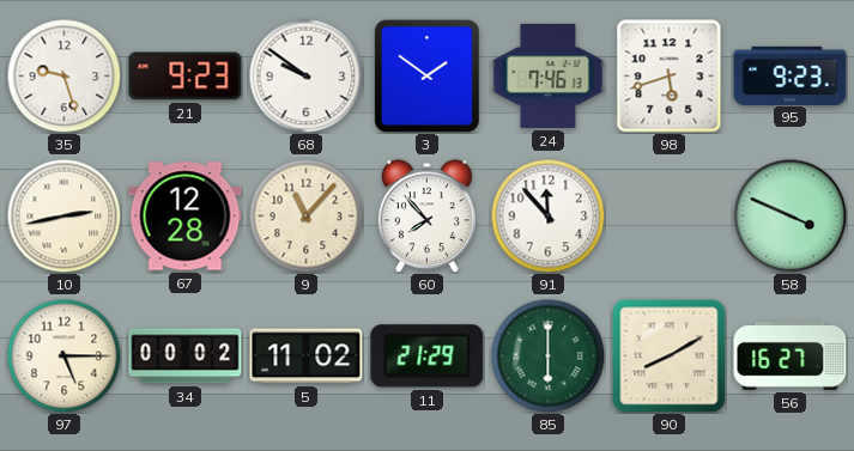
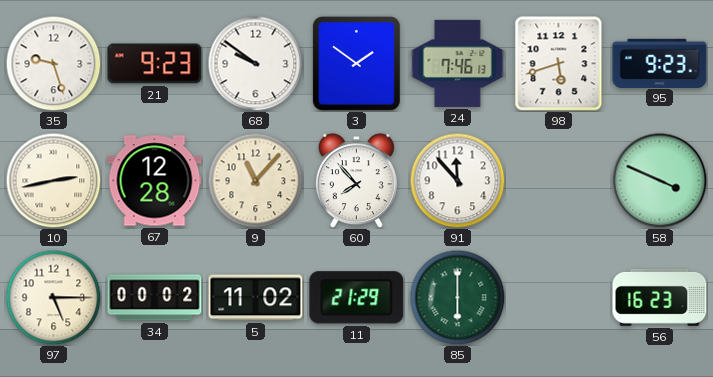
90: 8:10 -> none
56: 16:27 -> 16:23
